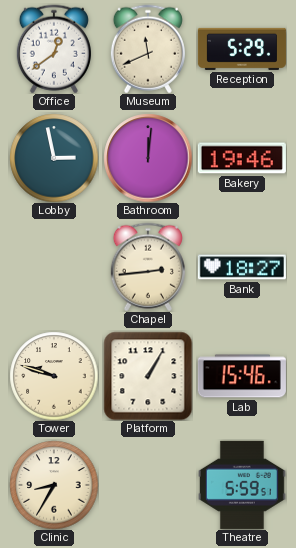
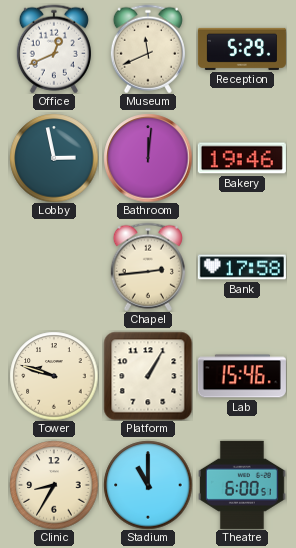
Office: 12:39 -> 12:41
Bank: 18:27 -> 17:58
Stadium: none -> 11:00
Theatre: 5:59 -> 6:00
